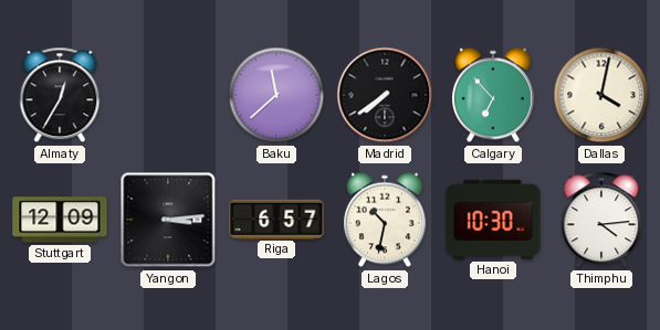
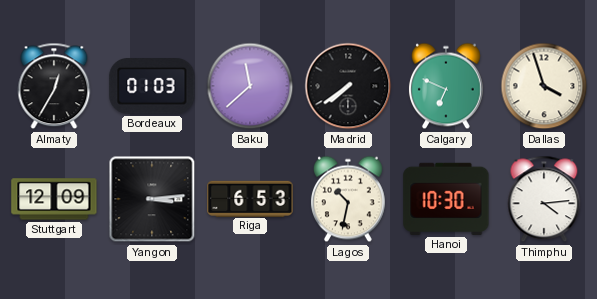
Bordeaux: none -> 01:03
Calgary: 6:53 -> 6:49
Dallas: 4:02 -> 3:57
Riga: 6:57 -> 6:53
